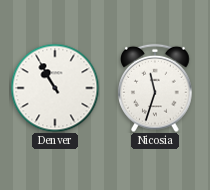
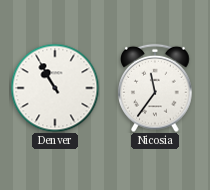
Nicosia: 11:33 -> 11:36
